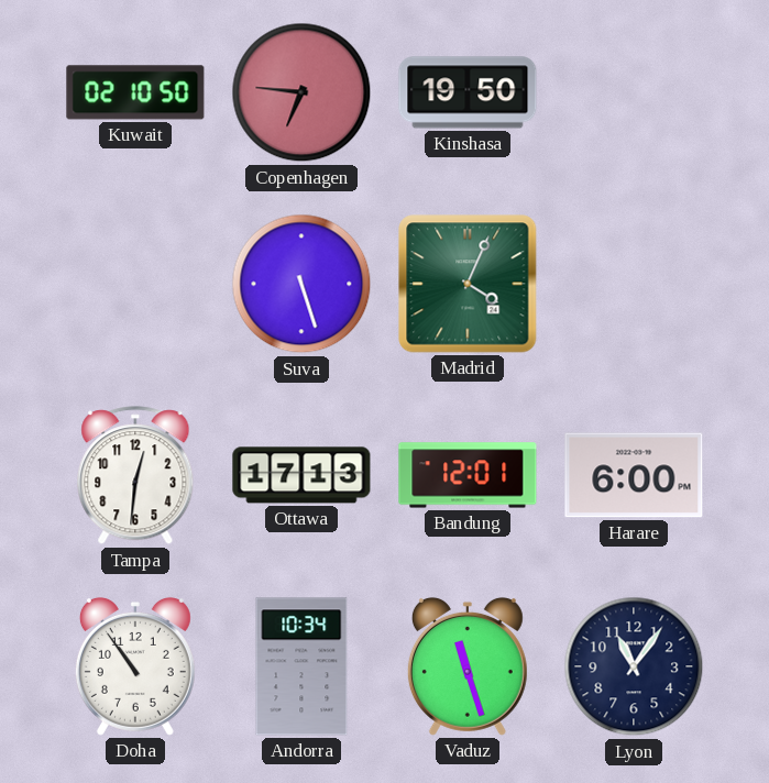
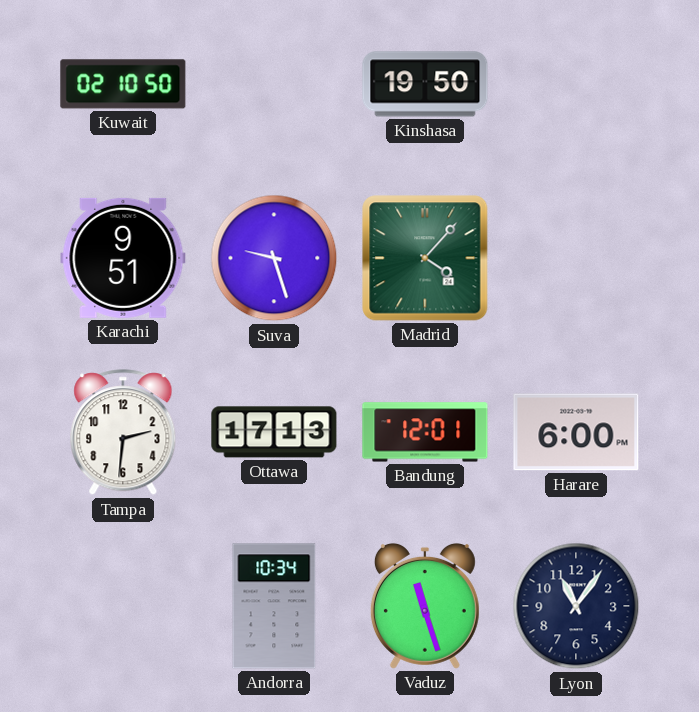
Copenhagen: 6:46 -> none
Karachi: none -> 9:51
Suva: 5:27 -> 9:27
Madrid: 4:04 -> 4:07
Tampa: 12:31 -> 2:31
Doha: 10:54 -> none
